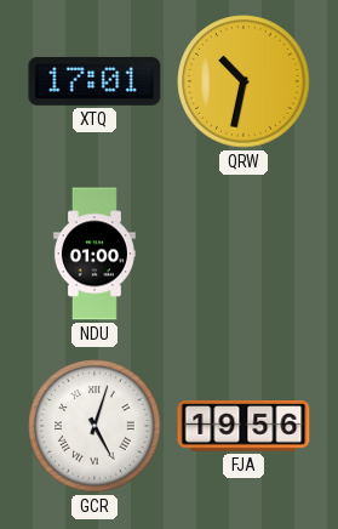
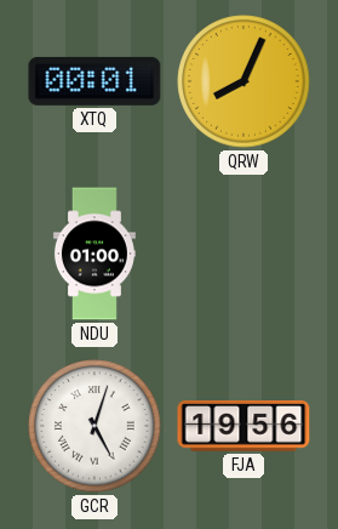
XTQ: 17:01 -> 00:01
QRW: 10:32 -> 8:04
